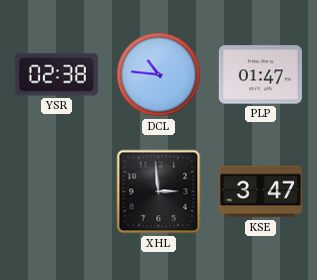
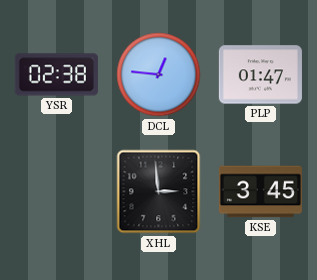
DCL: 10:46 -> 12:46
KSE: 3:47 -> 3:45
